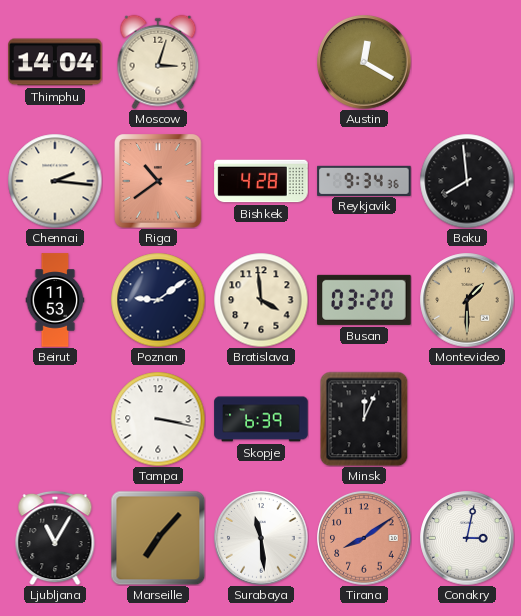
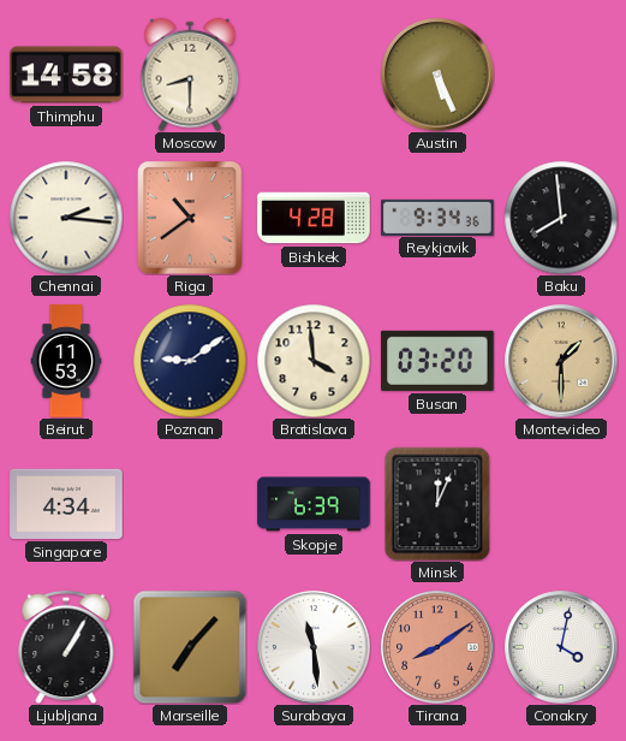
Thimphu: 14:04 -> 14:58
Moscow: 3:03 -> 8:30
Austin: 12:20 -> 5:26
Singapore: none -> 4:34
Tampa: 3:17 -> none
Ljubljana: 11:05 -> 1:05
Conakry: 3:02 -> 4:02
